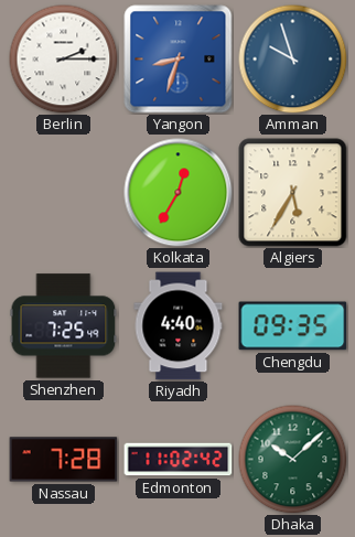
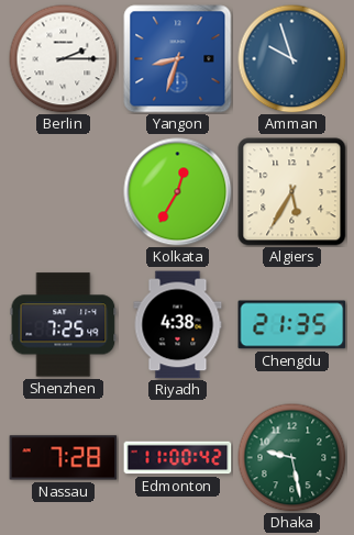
Riyadh: 4:40 -> 4:38
Chengdu: 09:35 -> 21:35
Edmonton: 11:02 -> 11:00
Dhaka: 10:08 -> 9:28
